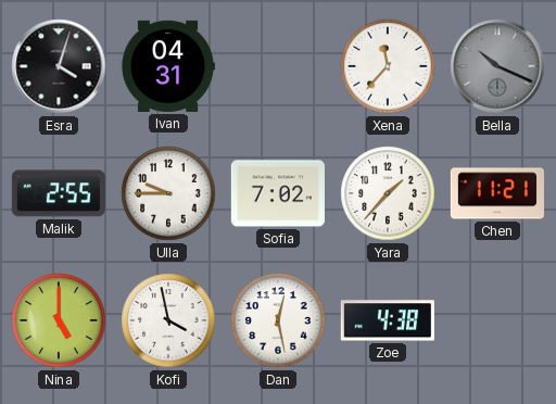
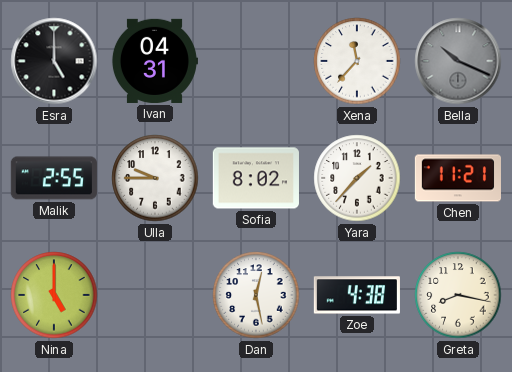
Esra: 4:03 -> 5:00
Sofia: 7:02 -> 8:02
Kofi: 3:58 -> none
Greta: none -> 8:17
